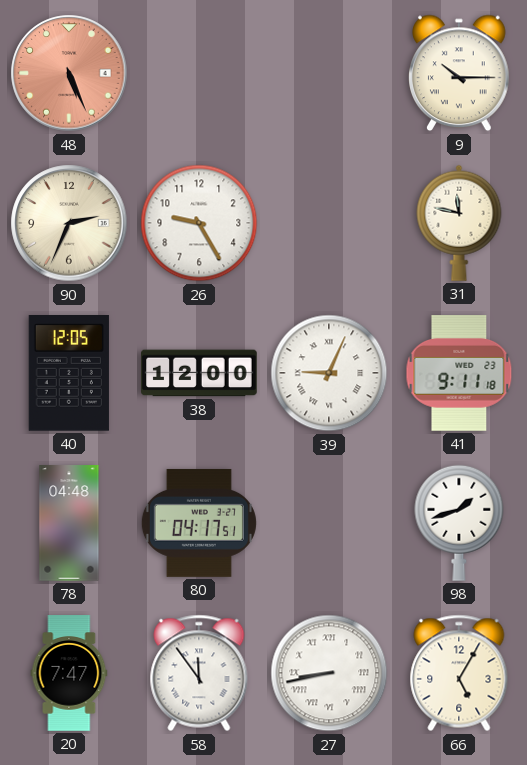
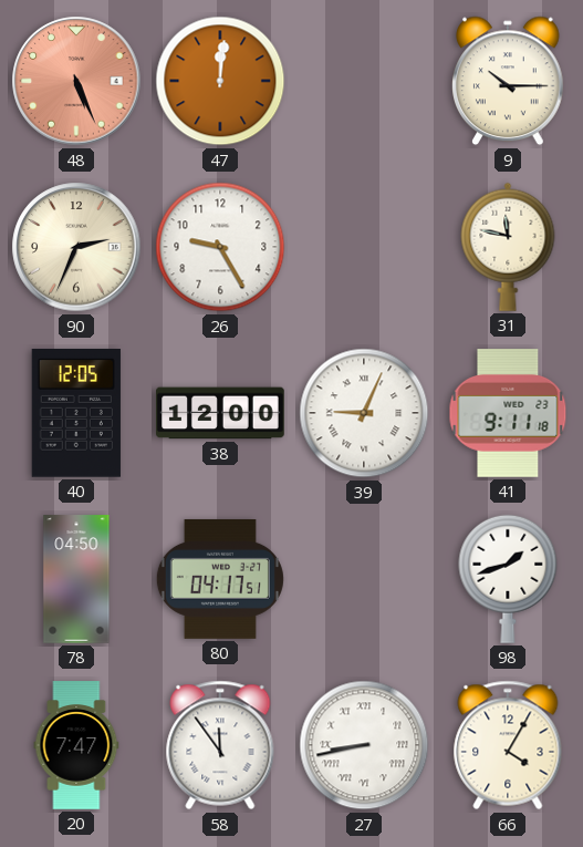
47: none -> 12:01
78: 04:48 -> 04:50
66: 5:05 -> 4:05
